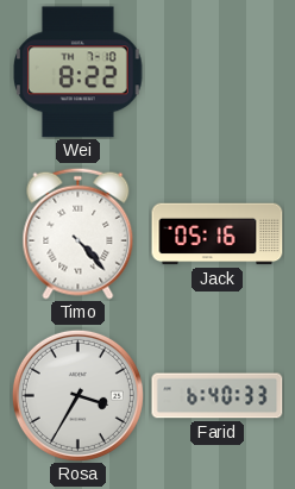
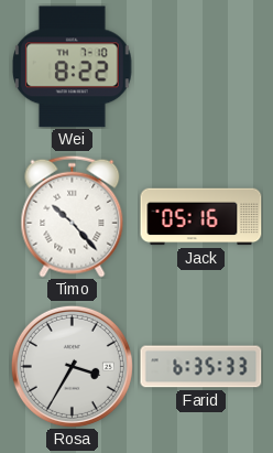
Timo: 4:23 -> 10:23
Farid: 6:40 -> 6:35
